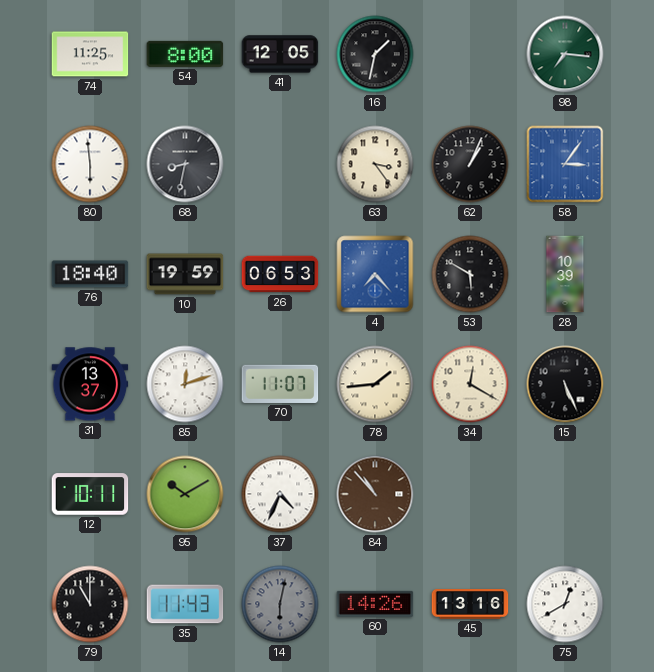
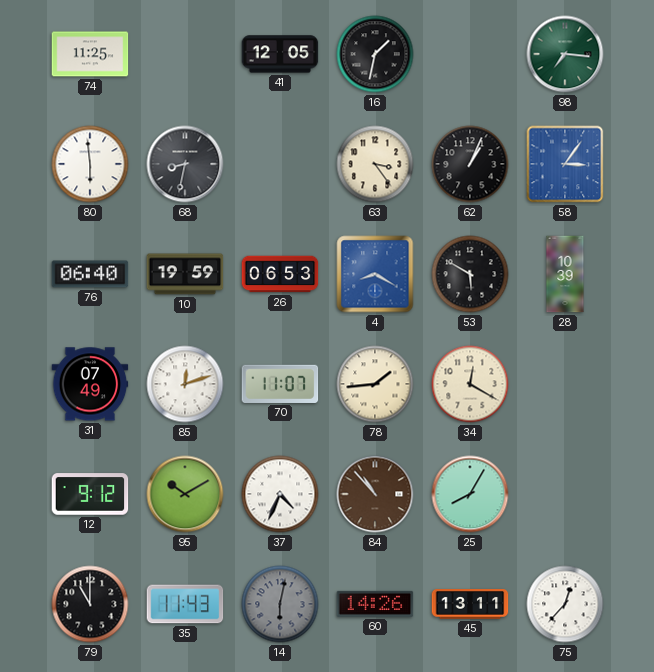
54: 8:00 -> none
76: 18:40 -> 06:40
4: 7:23 -> 8:20
31: 13:37 -> 07:49
15: 5:26 -> none
12: 10:11 -> 9:12
25: none -> 8:05
45: 13:16 -> 13:11
75: 12:40 -> 12:37
